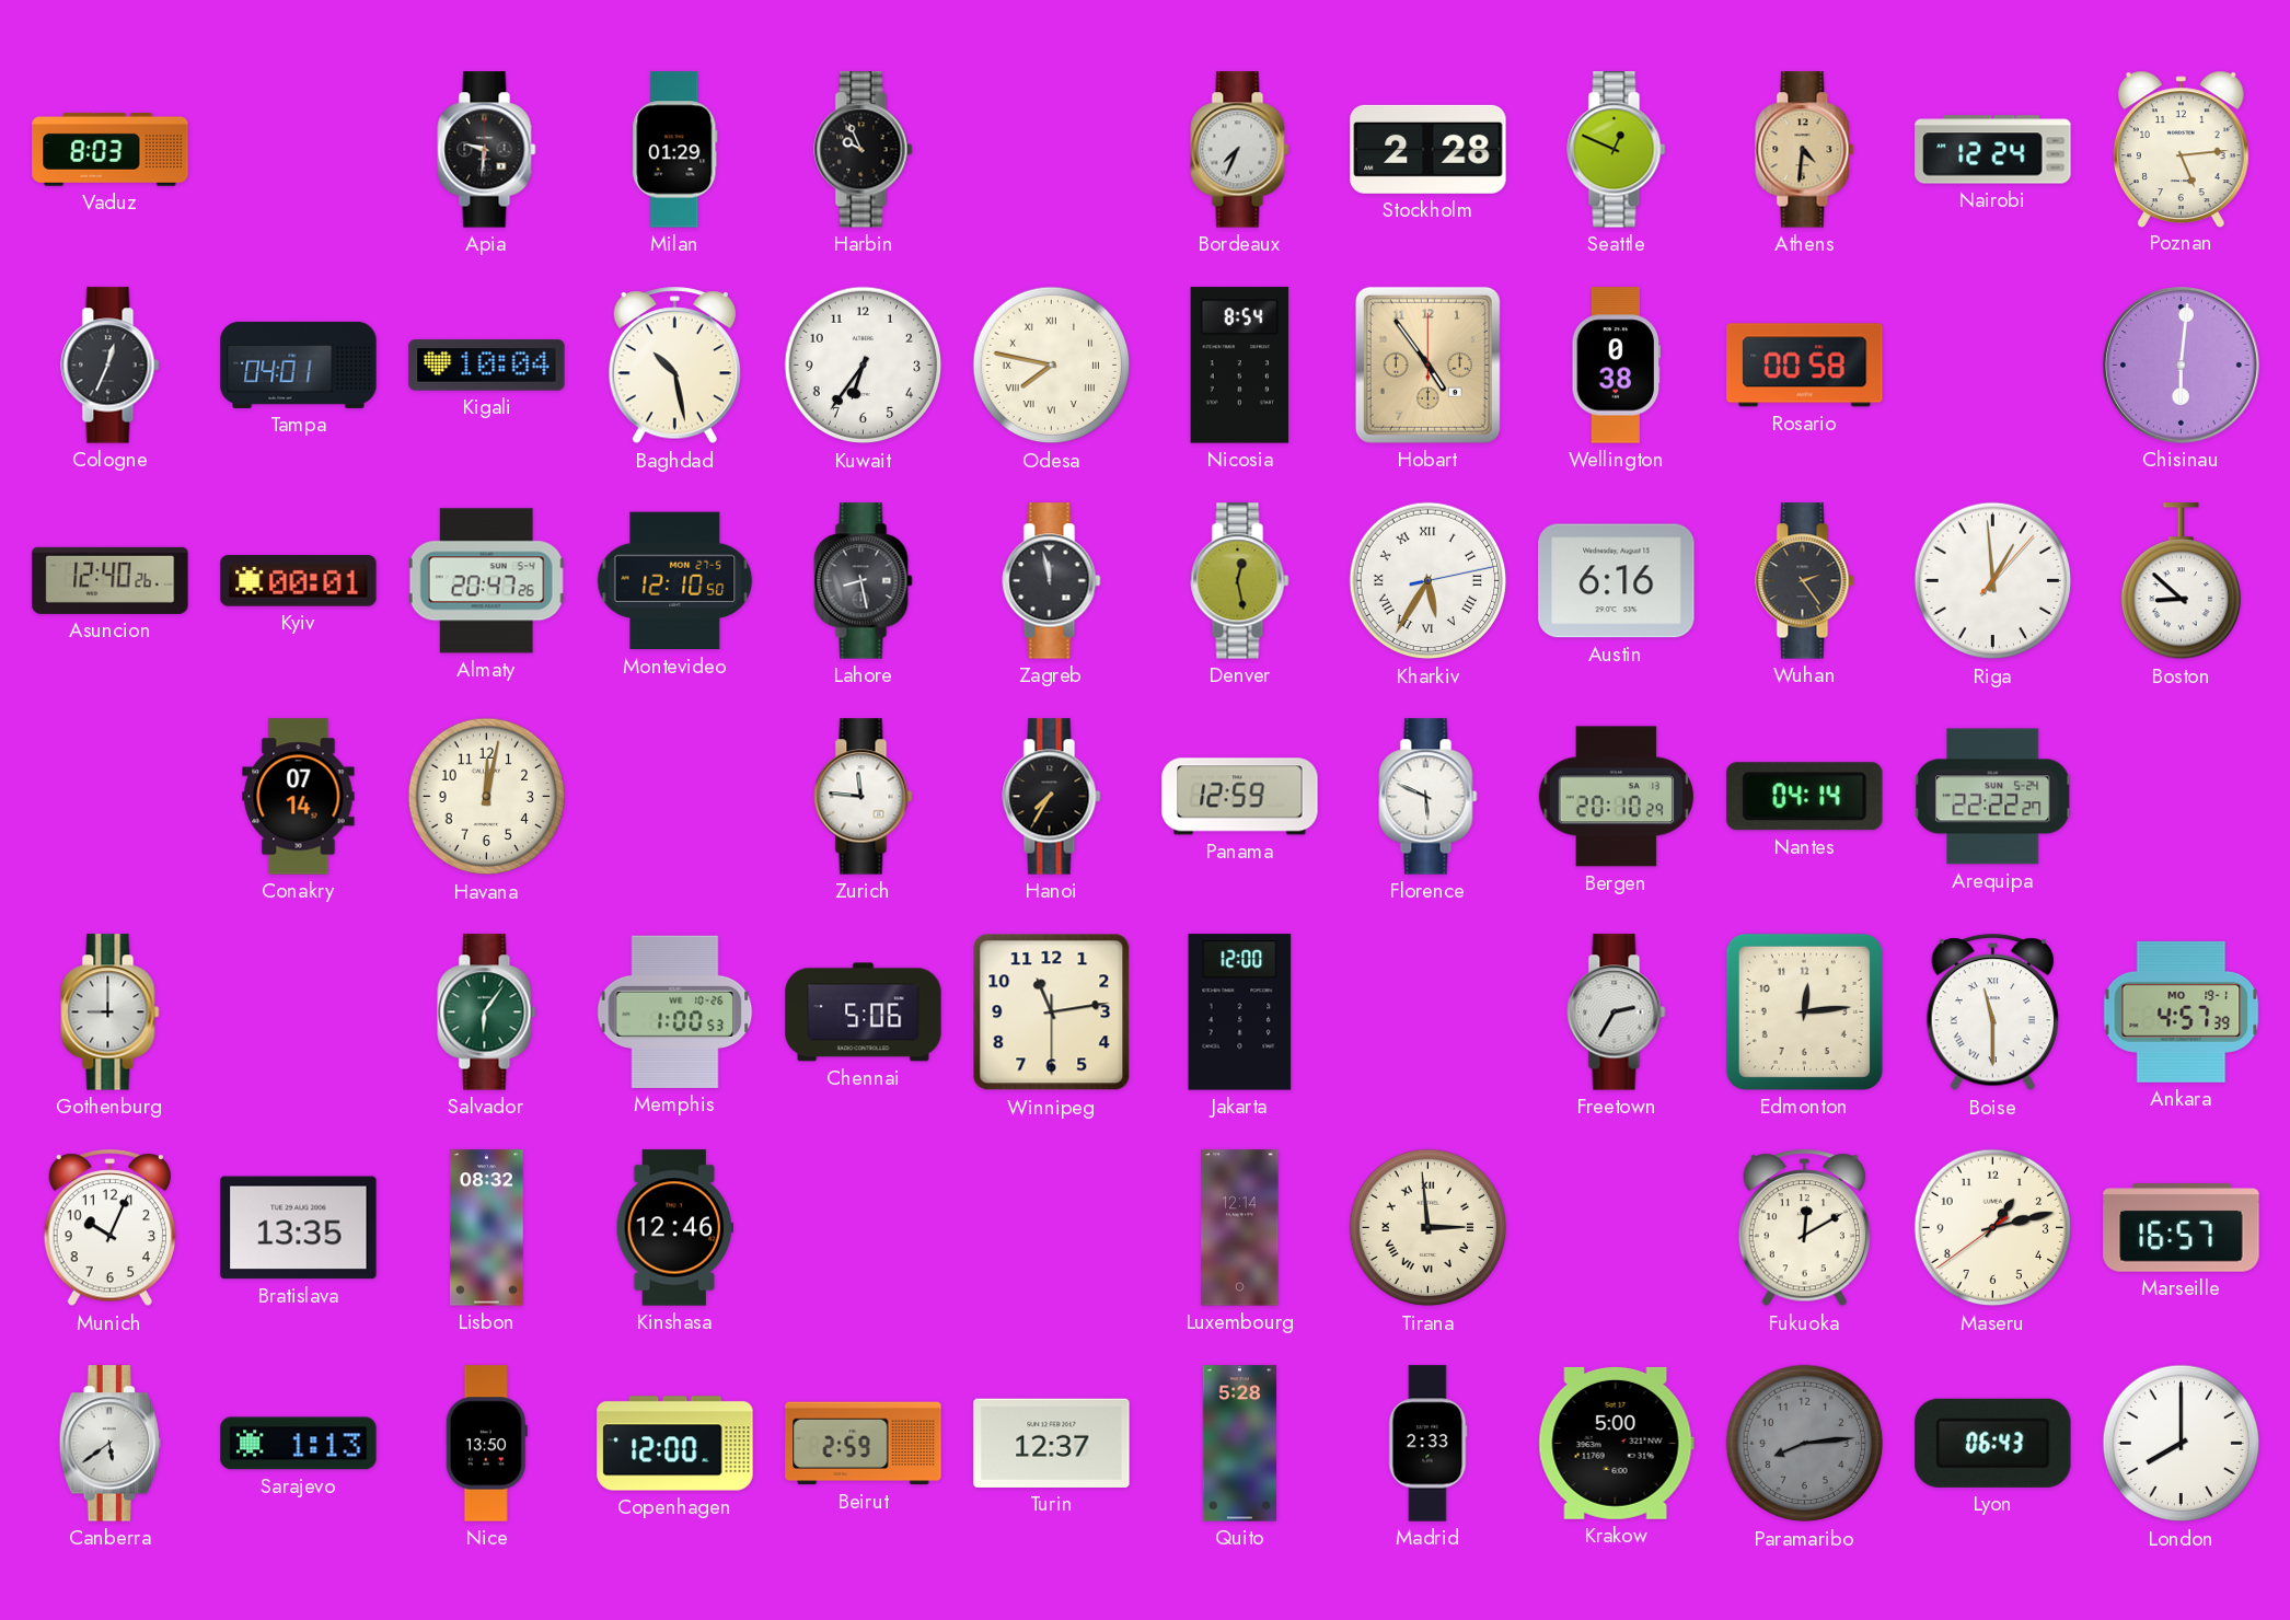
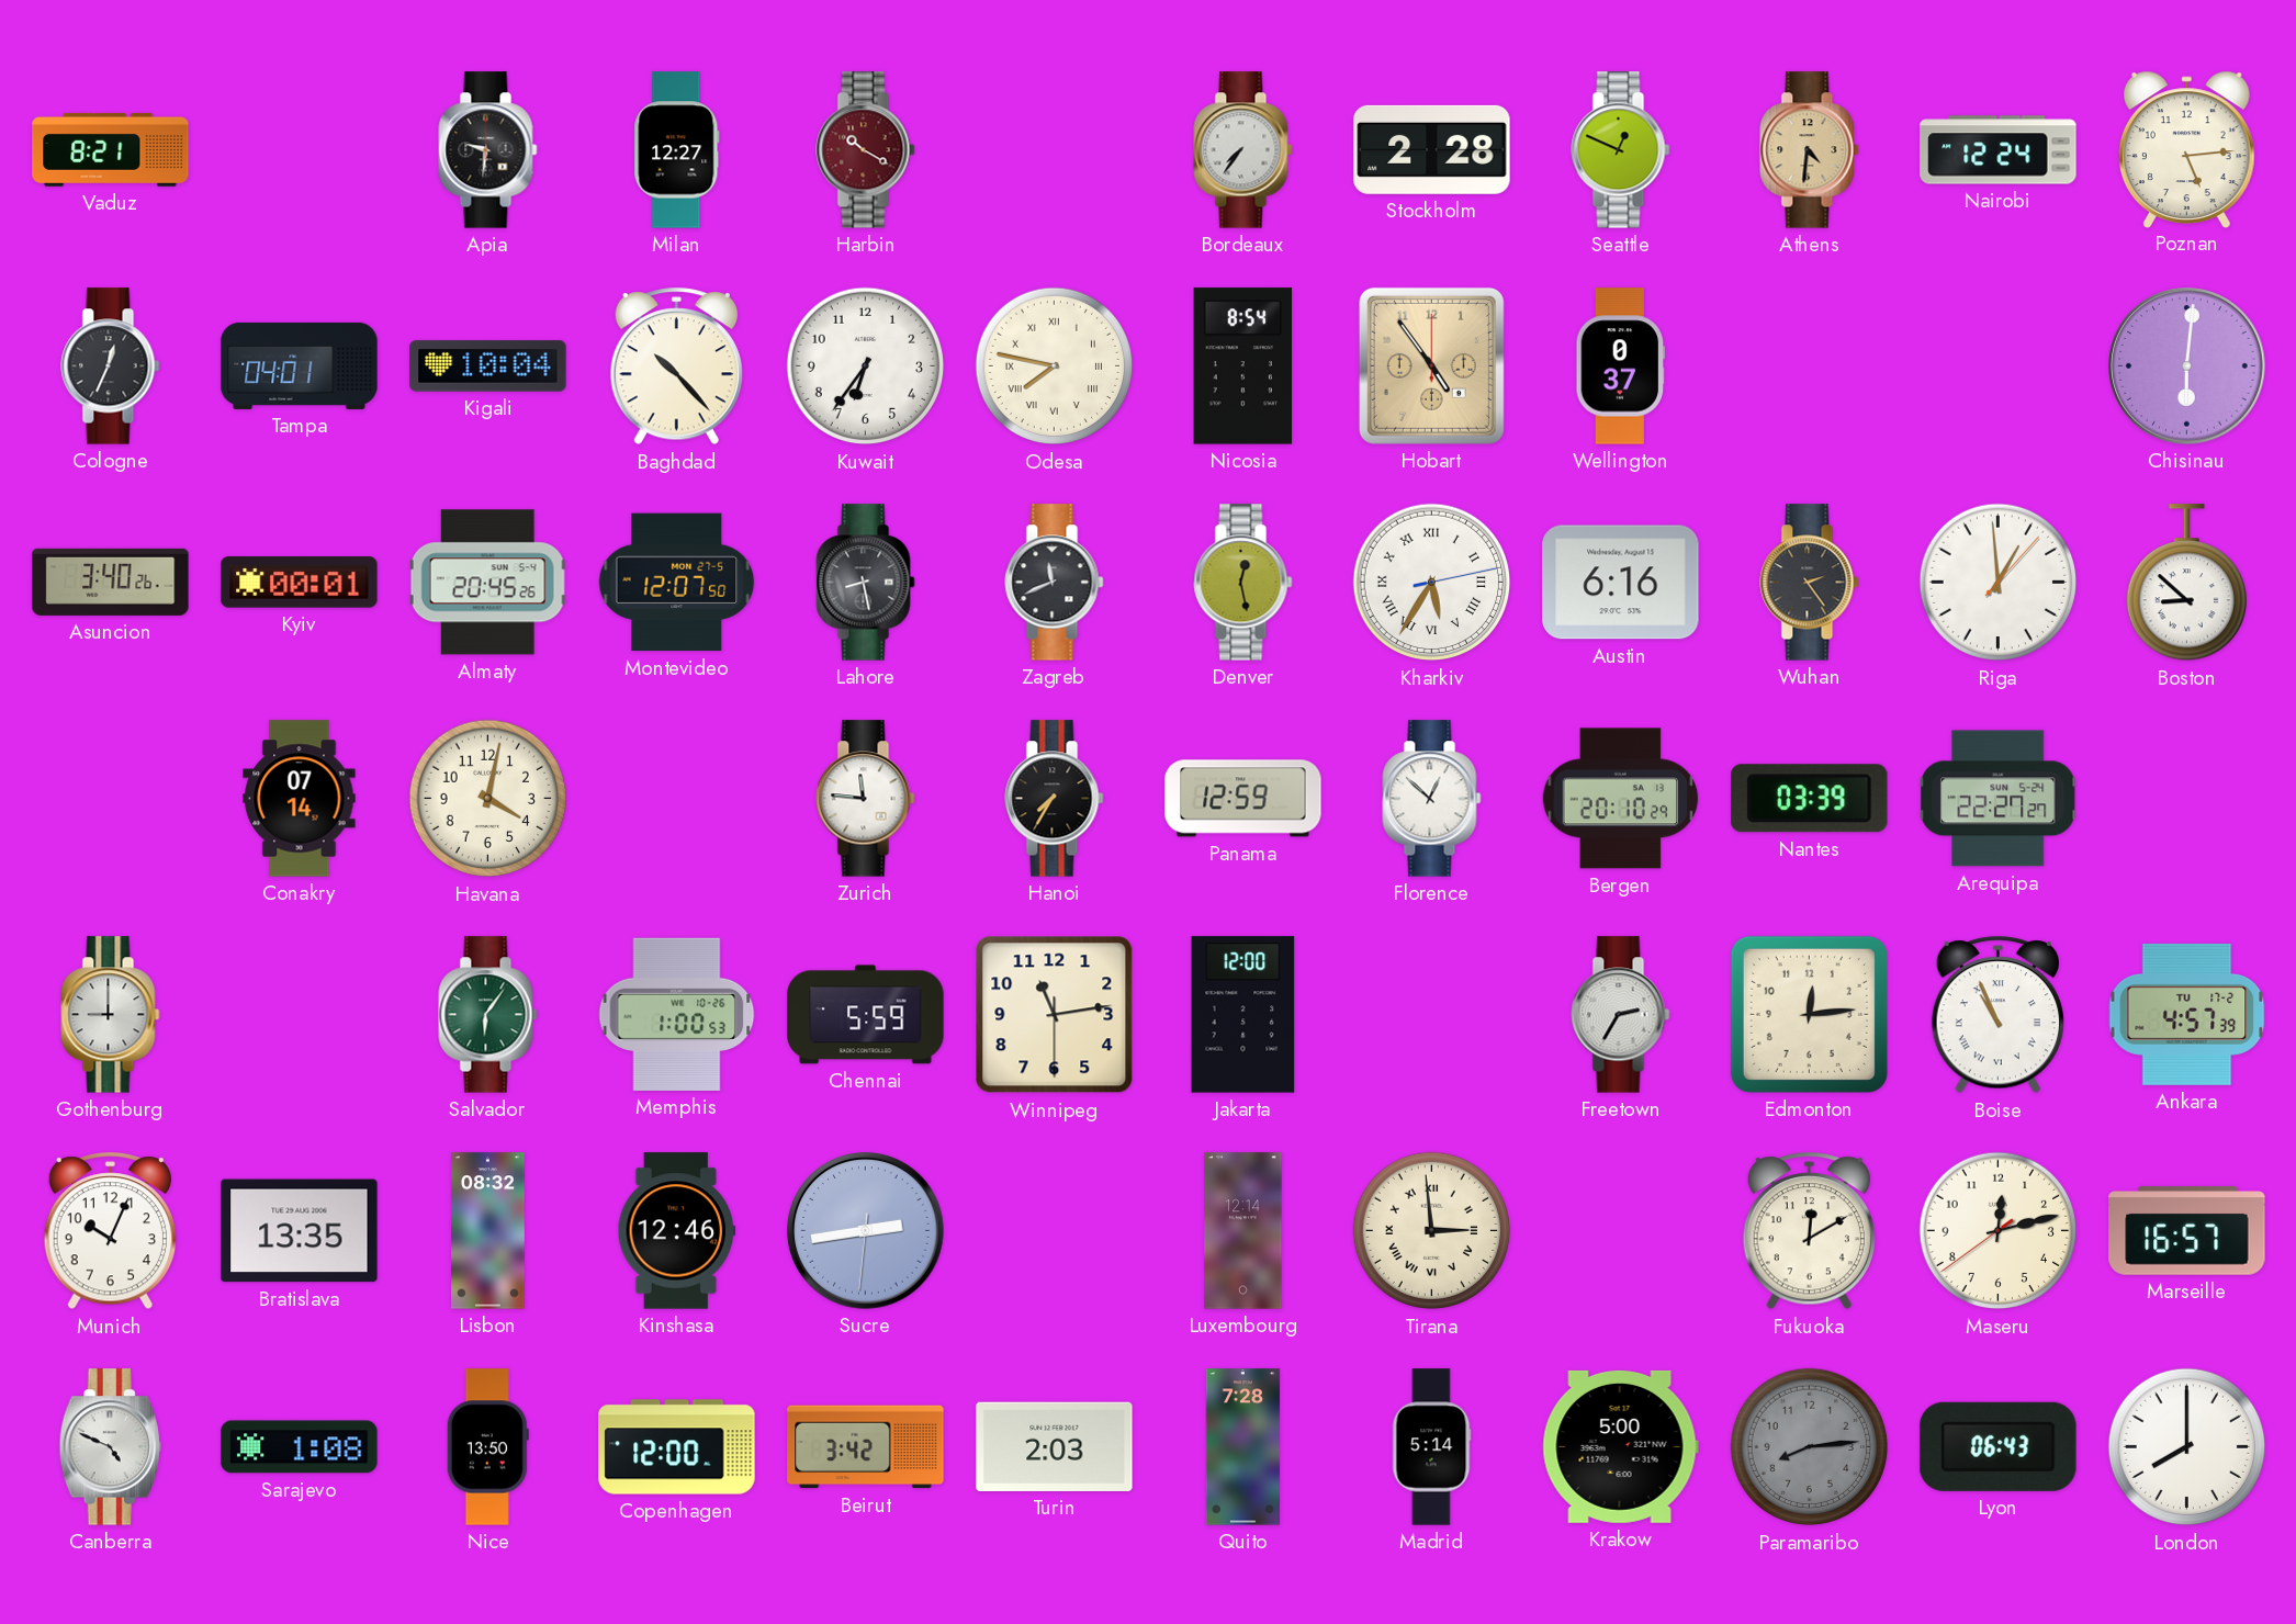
Vaduz: 8:03 -> 8:21
Milan: 01:29 -> 12:27
Harbin: 9:56 -> 10:20
Harbin dial: black -> burgundy
Bordeaux: 7:34 -> 7:36
Baghdad: 10:28 -> 10:23
Wellington: 0:38 -> 0:37
Rosario: 00:58 -> none
Asuncion: 12:40 -> 3:40
Almaty: 20:47 -> 20:45
Montevideo: 12:10 -> 12:07
Zagreb: 11:58 -> 11:41
Havana: 12:02 -> 4:02
Florence: 5:49 -> 12:52
Nantes: 04:14 -> 03:39
Arequipa: 22:22 -> 22:27
Chennai: 5:06 -> 5:59
Boise: 11:30 -> 10:56
Ankara date: MO 19-1 -> TU 17-2
Sucre: none -> 2:43
Maseru: 1:12 -> 12:12
Canberra: 5:39 -> 4:49
Sarajevo: 1:13 -> 1:08
Beirut: 2:59 -> 3:42
Turin: 12:37 -> 2:03
Quito: 5:28 -> 7:28
Madrid: 2:33 -> 5:14
